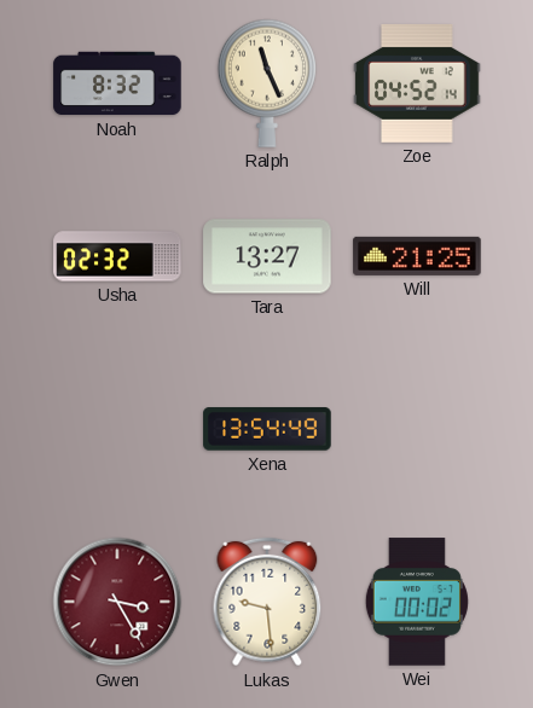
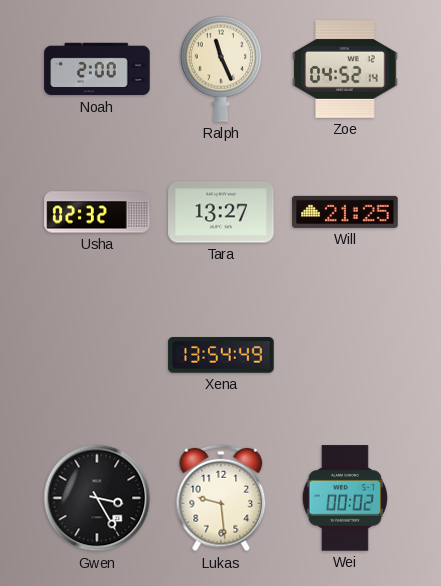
Noah: 8:32 -> 2:00
Gwen dial: burgundy -> black
